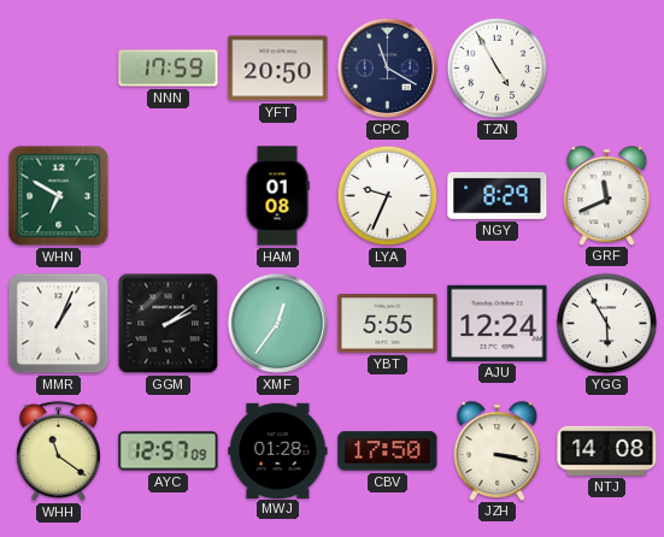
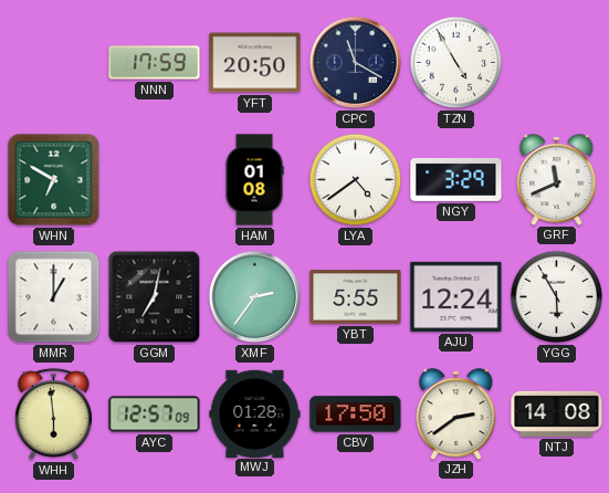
LYA: 9:34 -> 4:39
NGY: 8:29 -> 3:29
MMR: 1:04 -> 1:00
GGM: 2:09 -> 7:02
XMF: 12:36 -> 2:36
WHH: 11:21 -> 5:59
JZH: 3:17 -> 2:39
